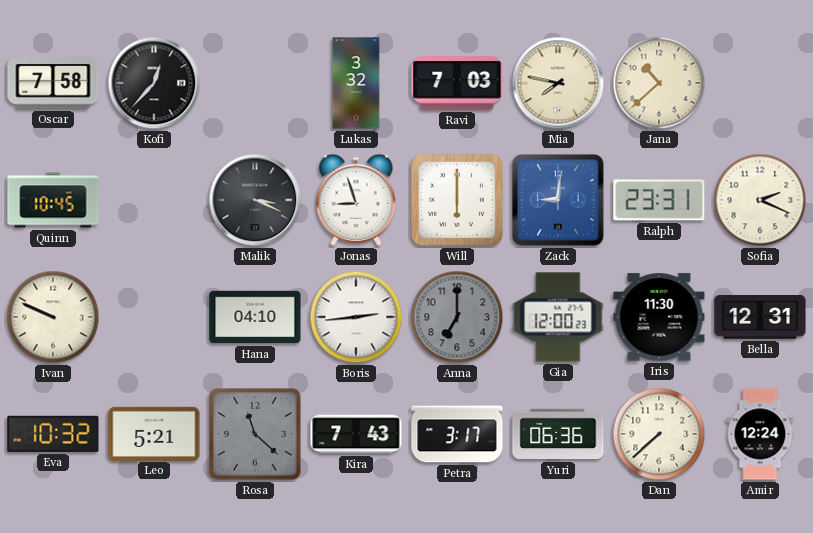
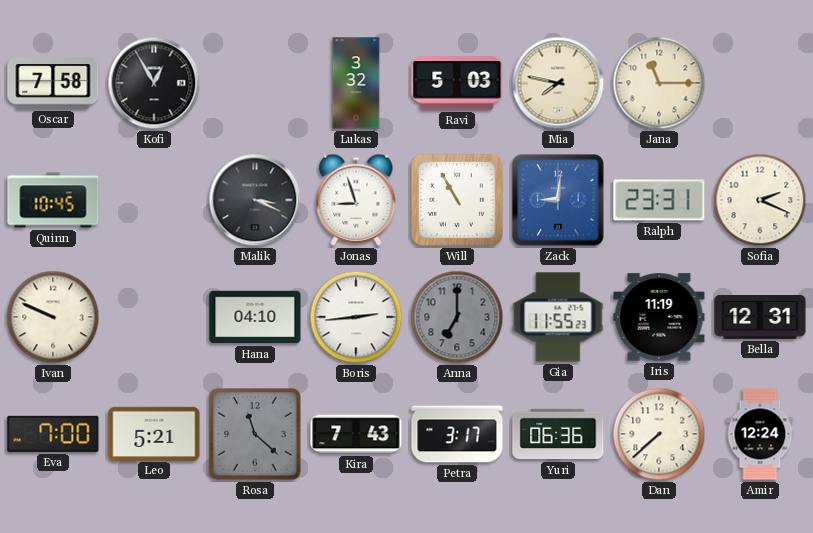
Kofi: 12:37 -> 12:55
Ravi: 7:03 -> 5:03
Jana: 10:38 -> 11:15
Will: 6:00 -> 10:55
Gia: 12:00 -> 11:55
Iris: 11:30 -> 11:19
Eva: 10:32 -> 7:00
